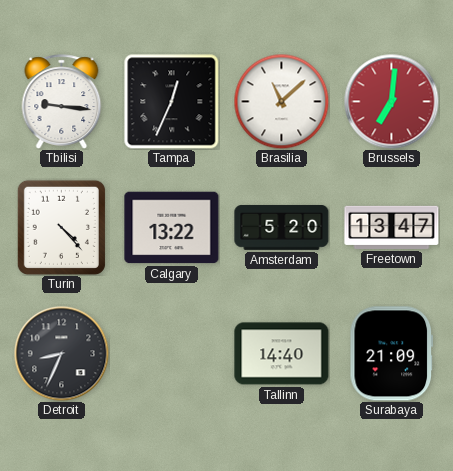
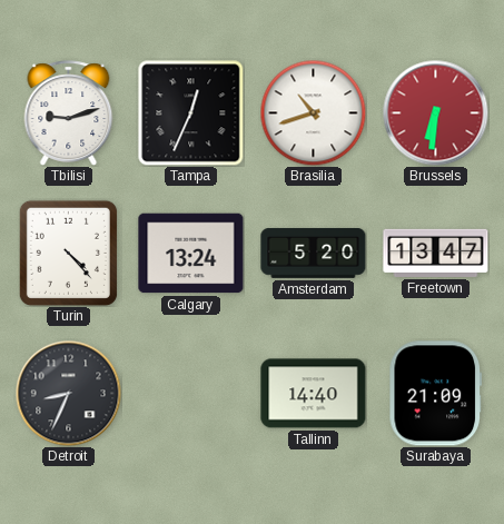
Tbilisi: 9:16 -> 9:12
Brasilia: 11:08 -> 10:42
Brussels: 7:01 -> 6:31
Calgary: 13:22 -> 13:24
